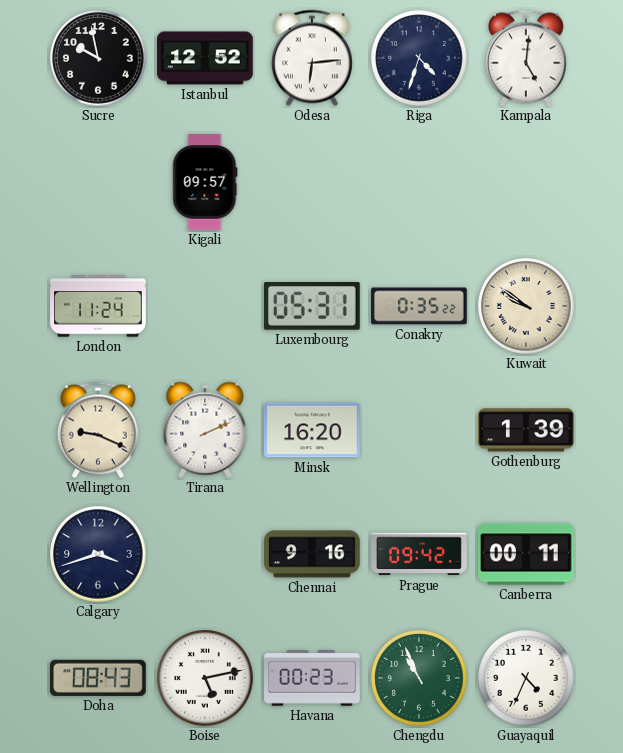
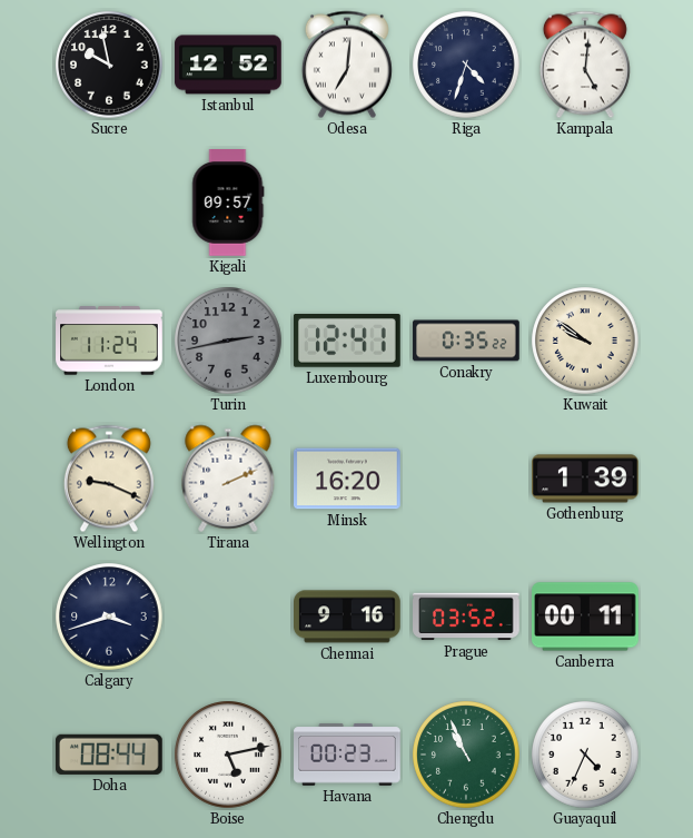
Odesa: 6:14 -> 7:01
Turin: none -> 2:43
Luxembourg: 05:31 -> 12:41
Prague: 09:42 -> 03:52
Doha: 08:43 -> 08:44
